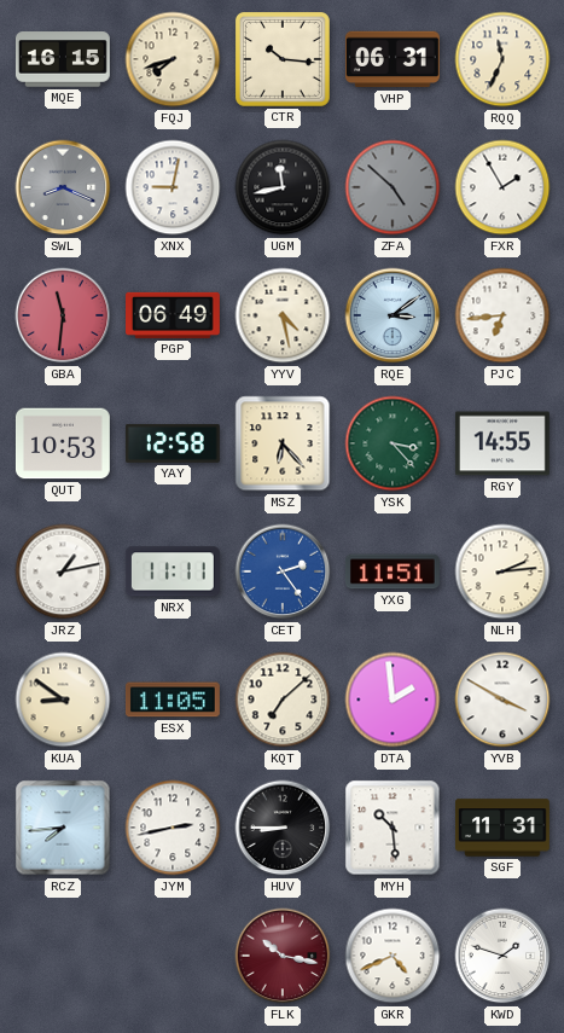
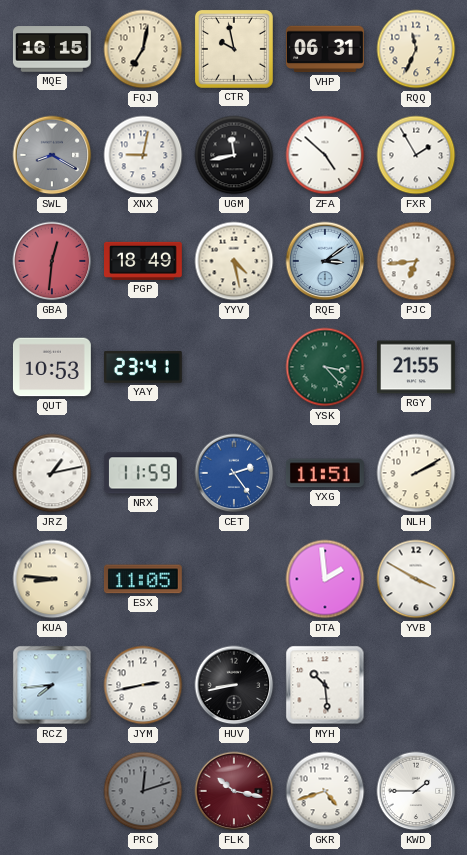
FQJ: 7:42 -> 7:02
CTR: 10:16 -> 9:58
SWL: 8:19 -> 8:20
ZFA dial: grey -> white
GBA: 11:31 -> 12:31
PGP: 06:49 -> 18:49
YAY: 12:58 -> 23:41
MSZ: 6:23 -> none
RGY: 14:55 -> 21:55
NRX: 11:11 -> 11:59
NLH: 2:14 -> 2:10
KUA: 8:51 -> 8:46
KQT: 7:08 -> none
HUV: 8:45 -> 8:43
SGF: 11:31 -> none
PRC: none -> 12:12
GKR: 4:41 -> 4:42
KWD: 1:48 -> 1:45
